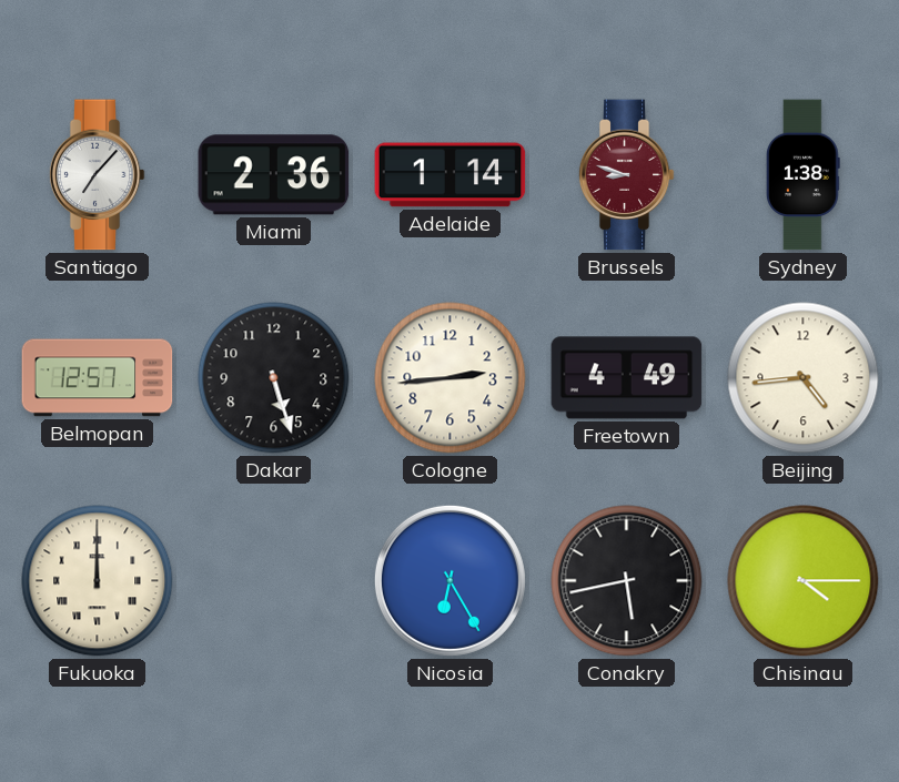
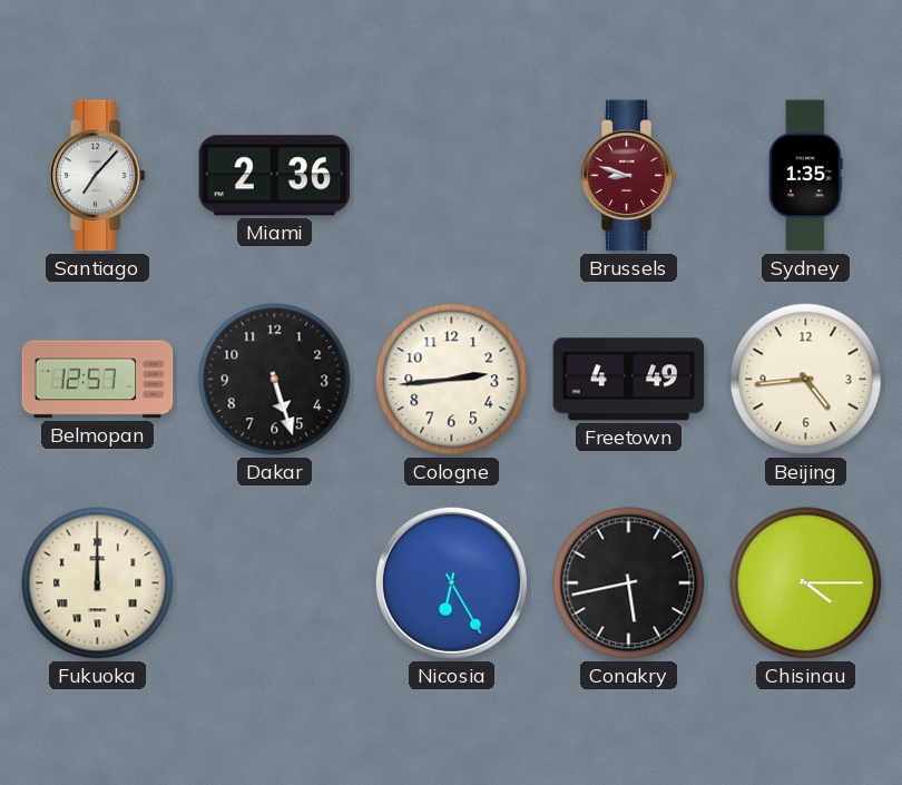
Adelaide: 1:14 -> none
Sydney: 1:38 -> 1:35
